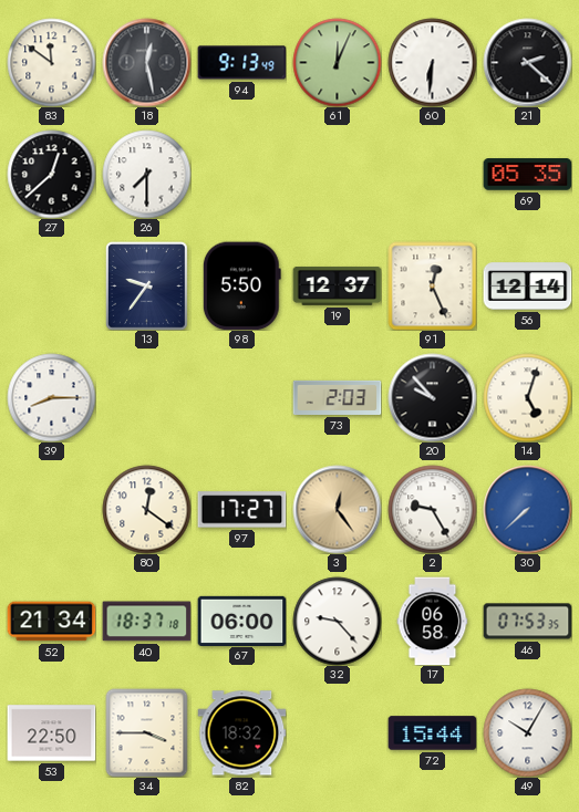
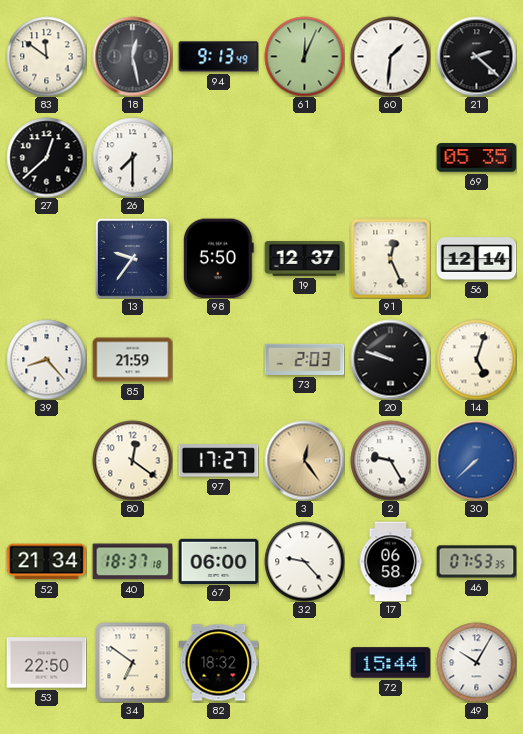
60: 6:31 -> 1:31
39: 8:15 -> 8:23
85: none -> 21:59
20: 9:53 -> 9:48
34: 3:45 -> 6:51
